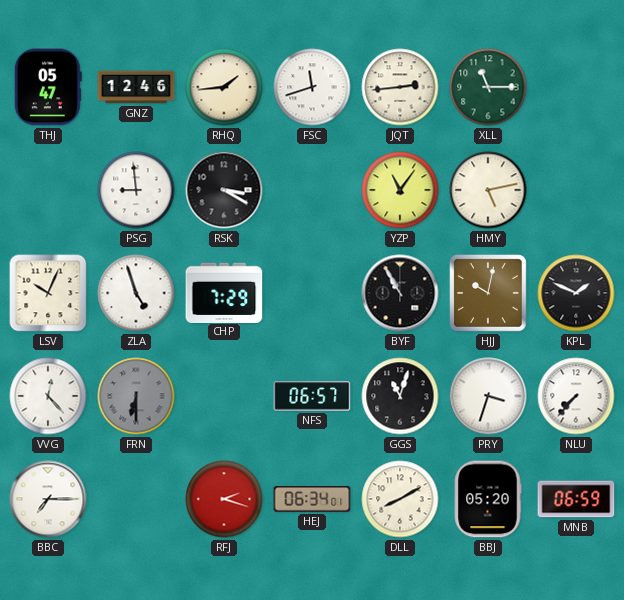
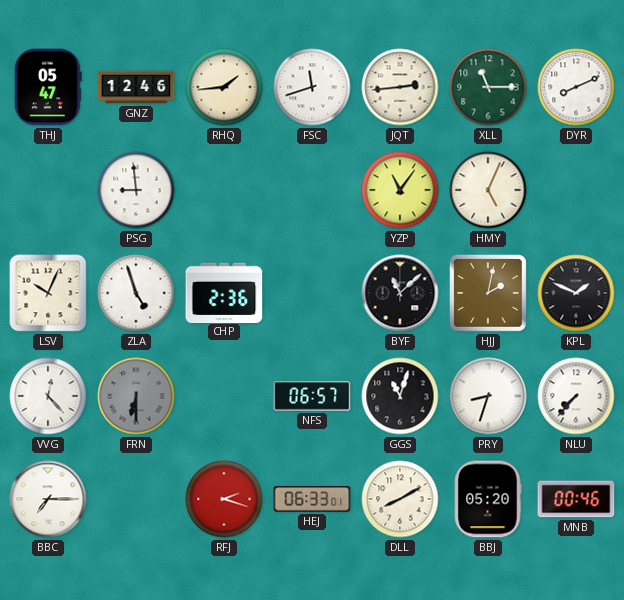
DYR: none -> 8:11
RSK: 3:20 -> none
HMY: 5:13 -> 5:04
CHP: 7:29 -> 2:36
BYF: 10:55 -> 11:08
HJJ: 10:02 -> 2:02
PRY: 3:33 -> 8:33
HEJ: 06:34 -> 06:33
MNB: 06:59 -> 00:46
